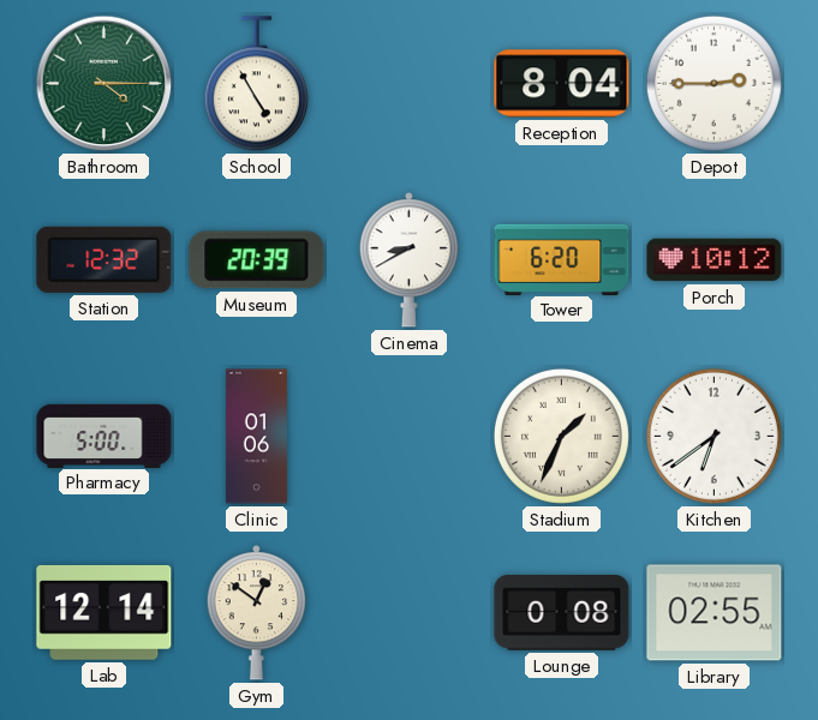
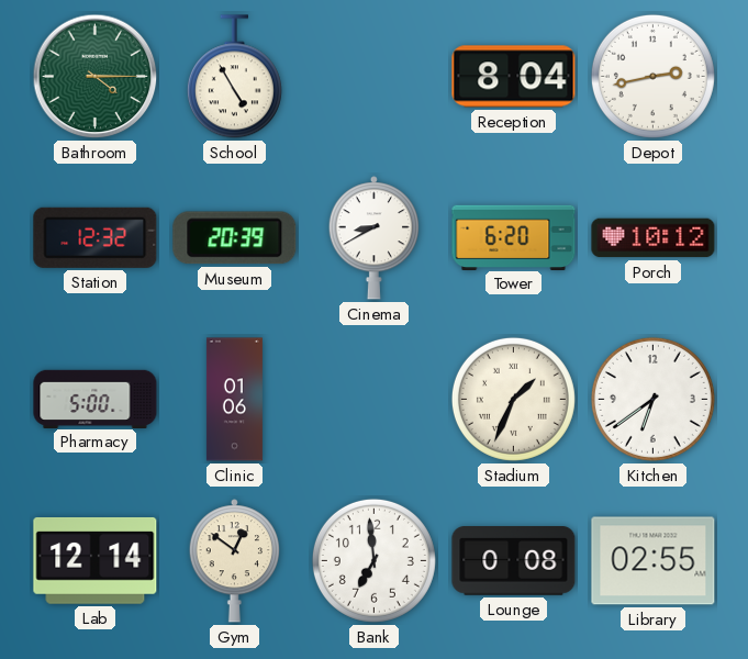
Depot: 2:45 -> 2:43
Bank: none -> 6:59
